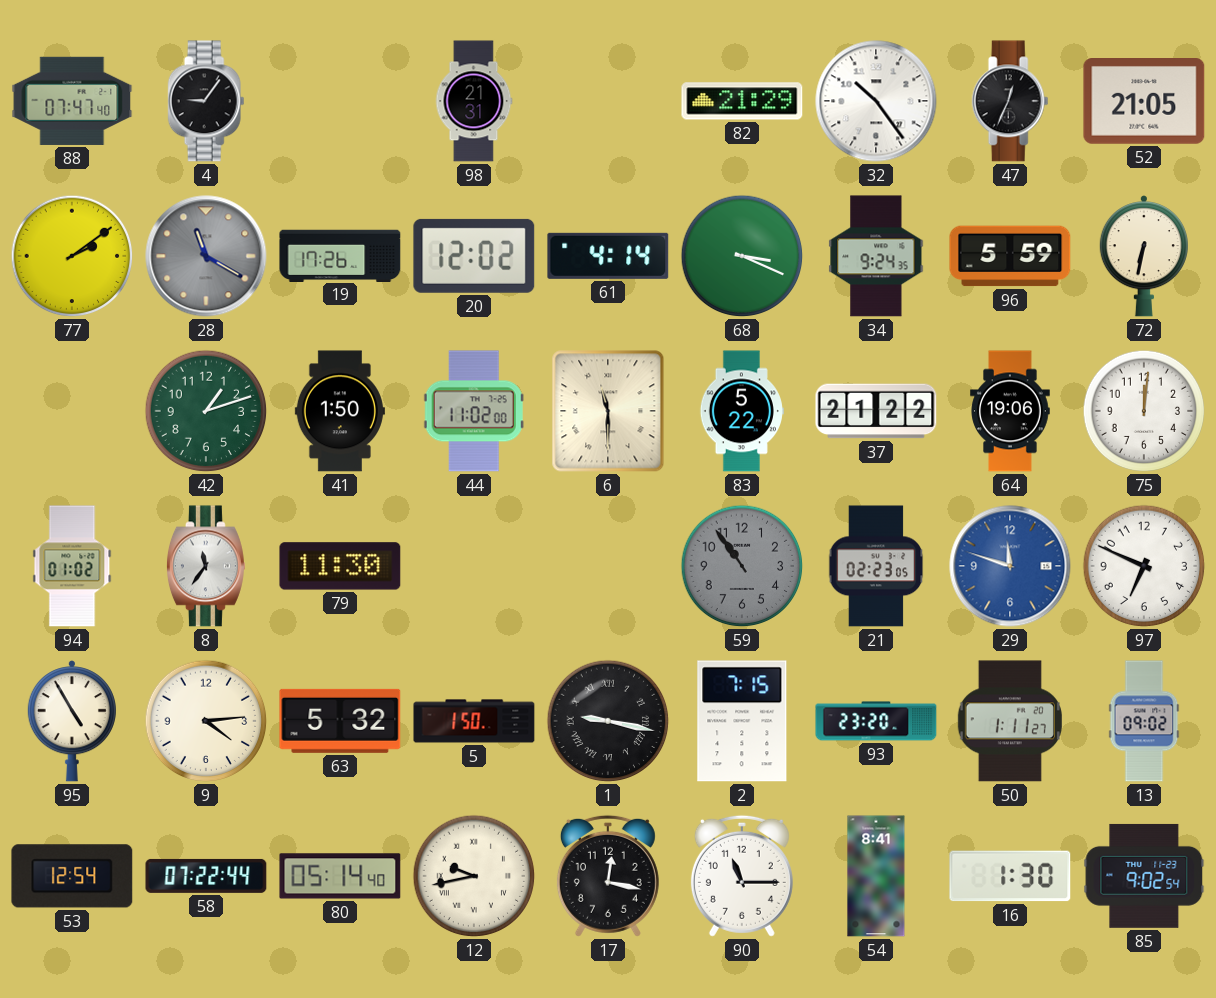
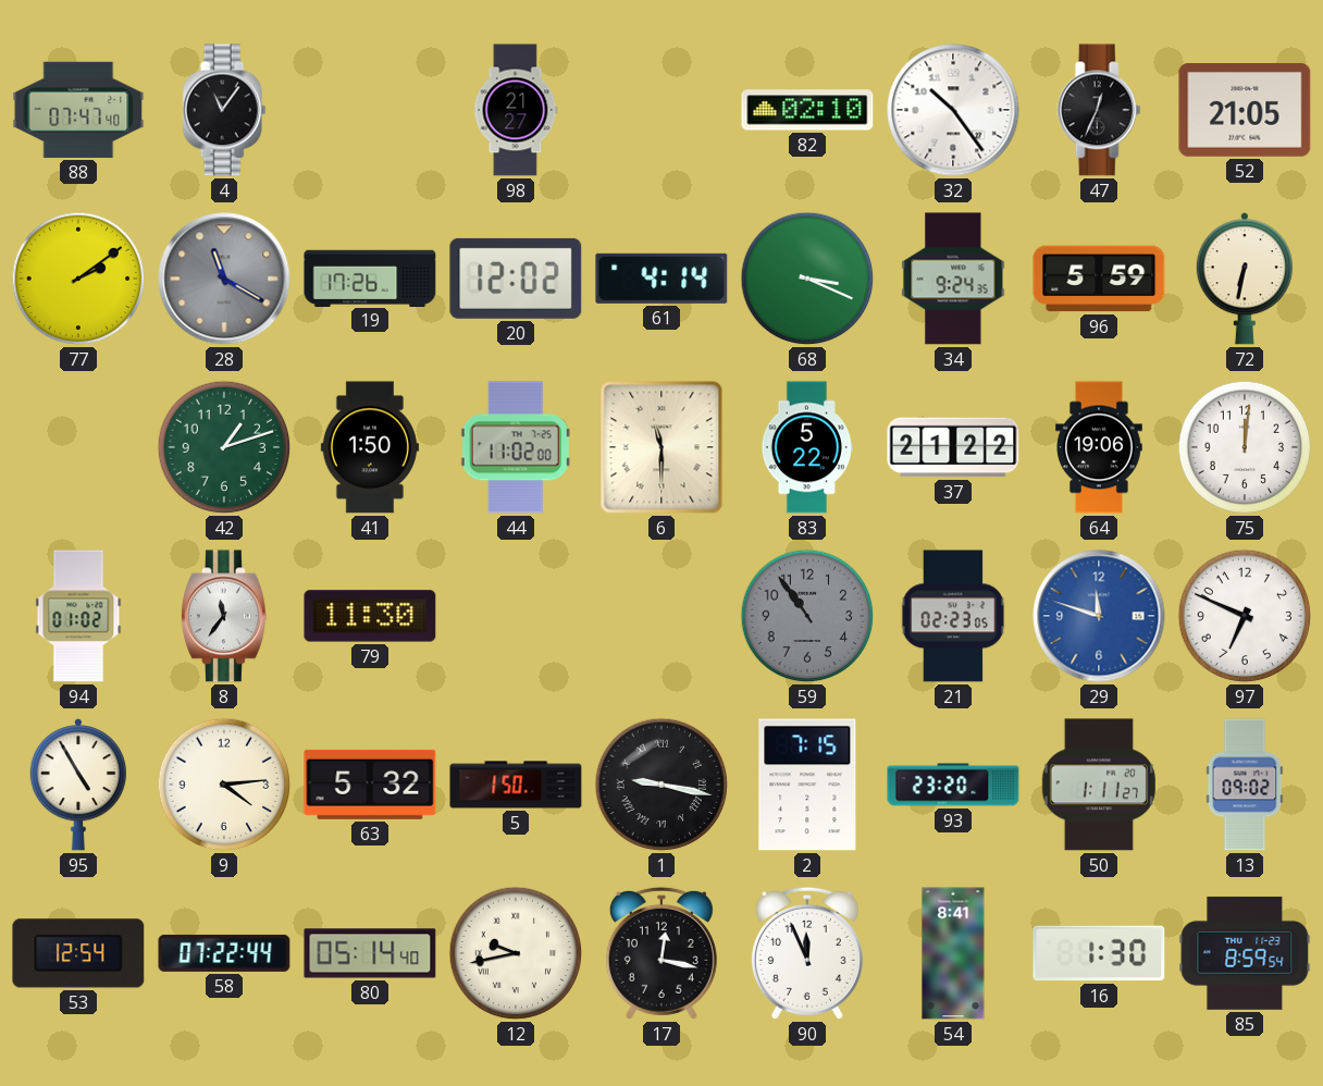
4: 9:06 -> 11:06
98: 21:31 -> 21:27
82: 21:29 -> 02:10
90: 11:15 -> 11:56
85: 9:02 -> 8:59
